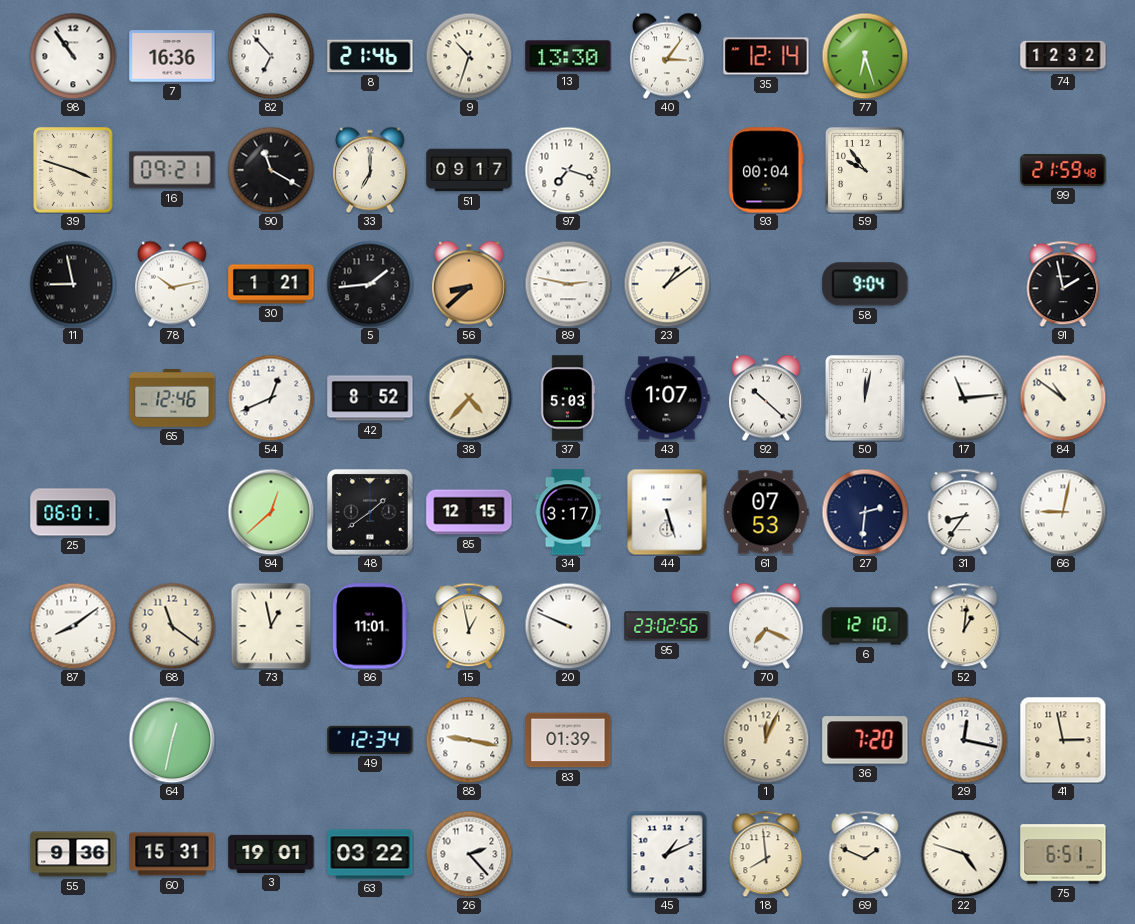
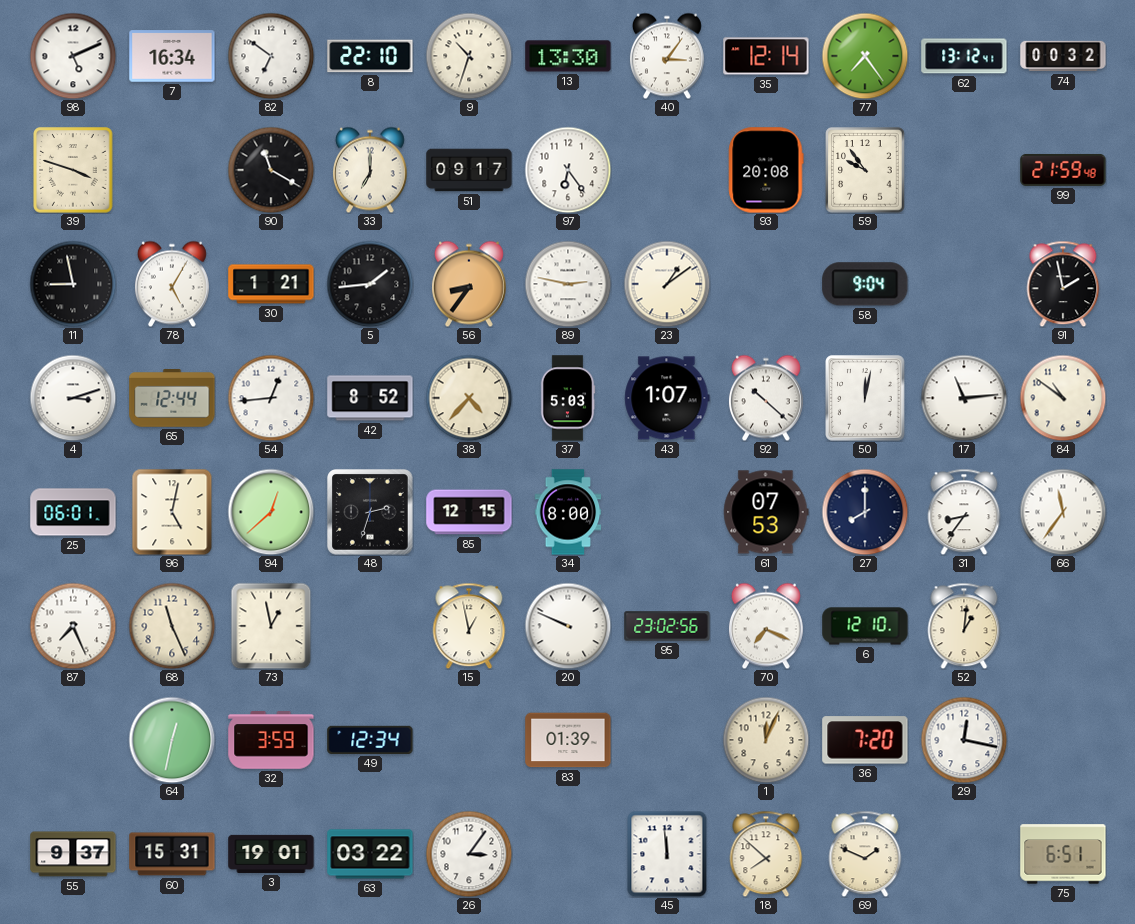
98: 10:54 -> 5:11
7: 16:36 -> 16:34
82: 6:53 -> 6:51
8: 21:46 -> 22:10
77: 6:27 -> 7:24
62: none -> 13:12
74: 12:32 -> 00:32
16: 09:21 -> none
97: 7:18 -> 6:24
93: 00:04 -> 20:08
78: 10:13 -> 5:05
56: 8:38 -> 8:36
4: none -> 3:12
65: 12:46 -> 12:44
54: 12:41 -> 12:44
96: none -> 5:02
48: 1:39 -> 2:33
34: 3:17 -> 8:00
44: 5:27 -> none
27: 2:31 -> 8:00
66: 9:02 -> 11:36
87: 8:09 -> 7:26
68: 11:21 -> 11:26
86: 11:01 -> none
32: none -> 3:59
88: 9:17 -> none
41: 2:58 -> none
55: 9:36 -> 9:37
26: 2:23 -> 3:06
45: 1:11 -> 11:59
18: 7:59 -> 7:52
22: 4:48 -> none
